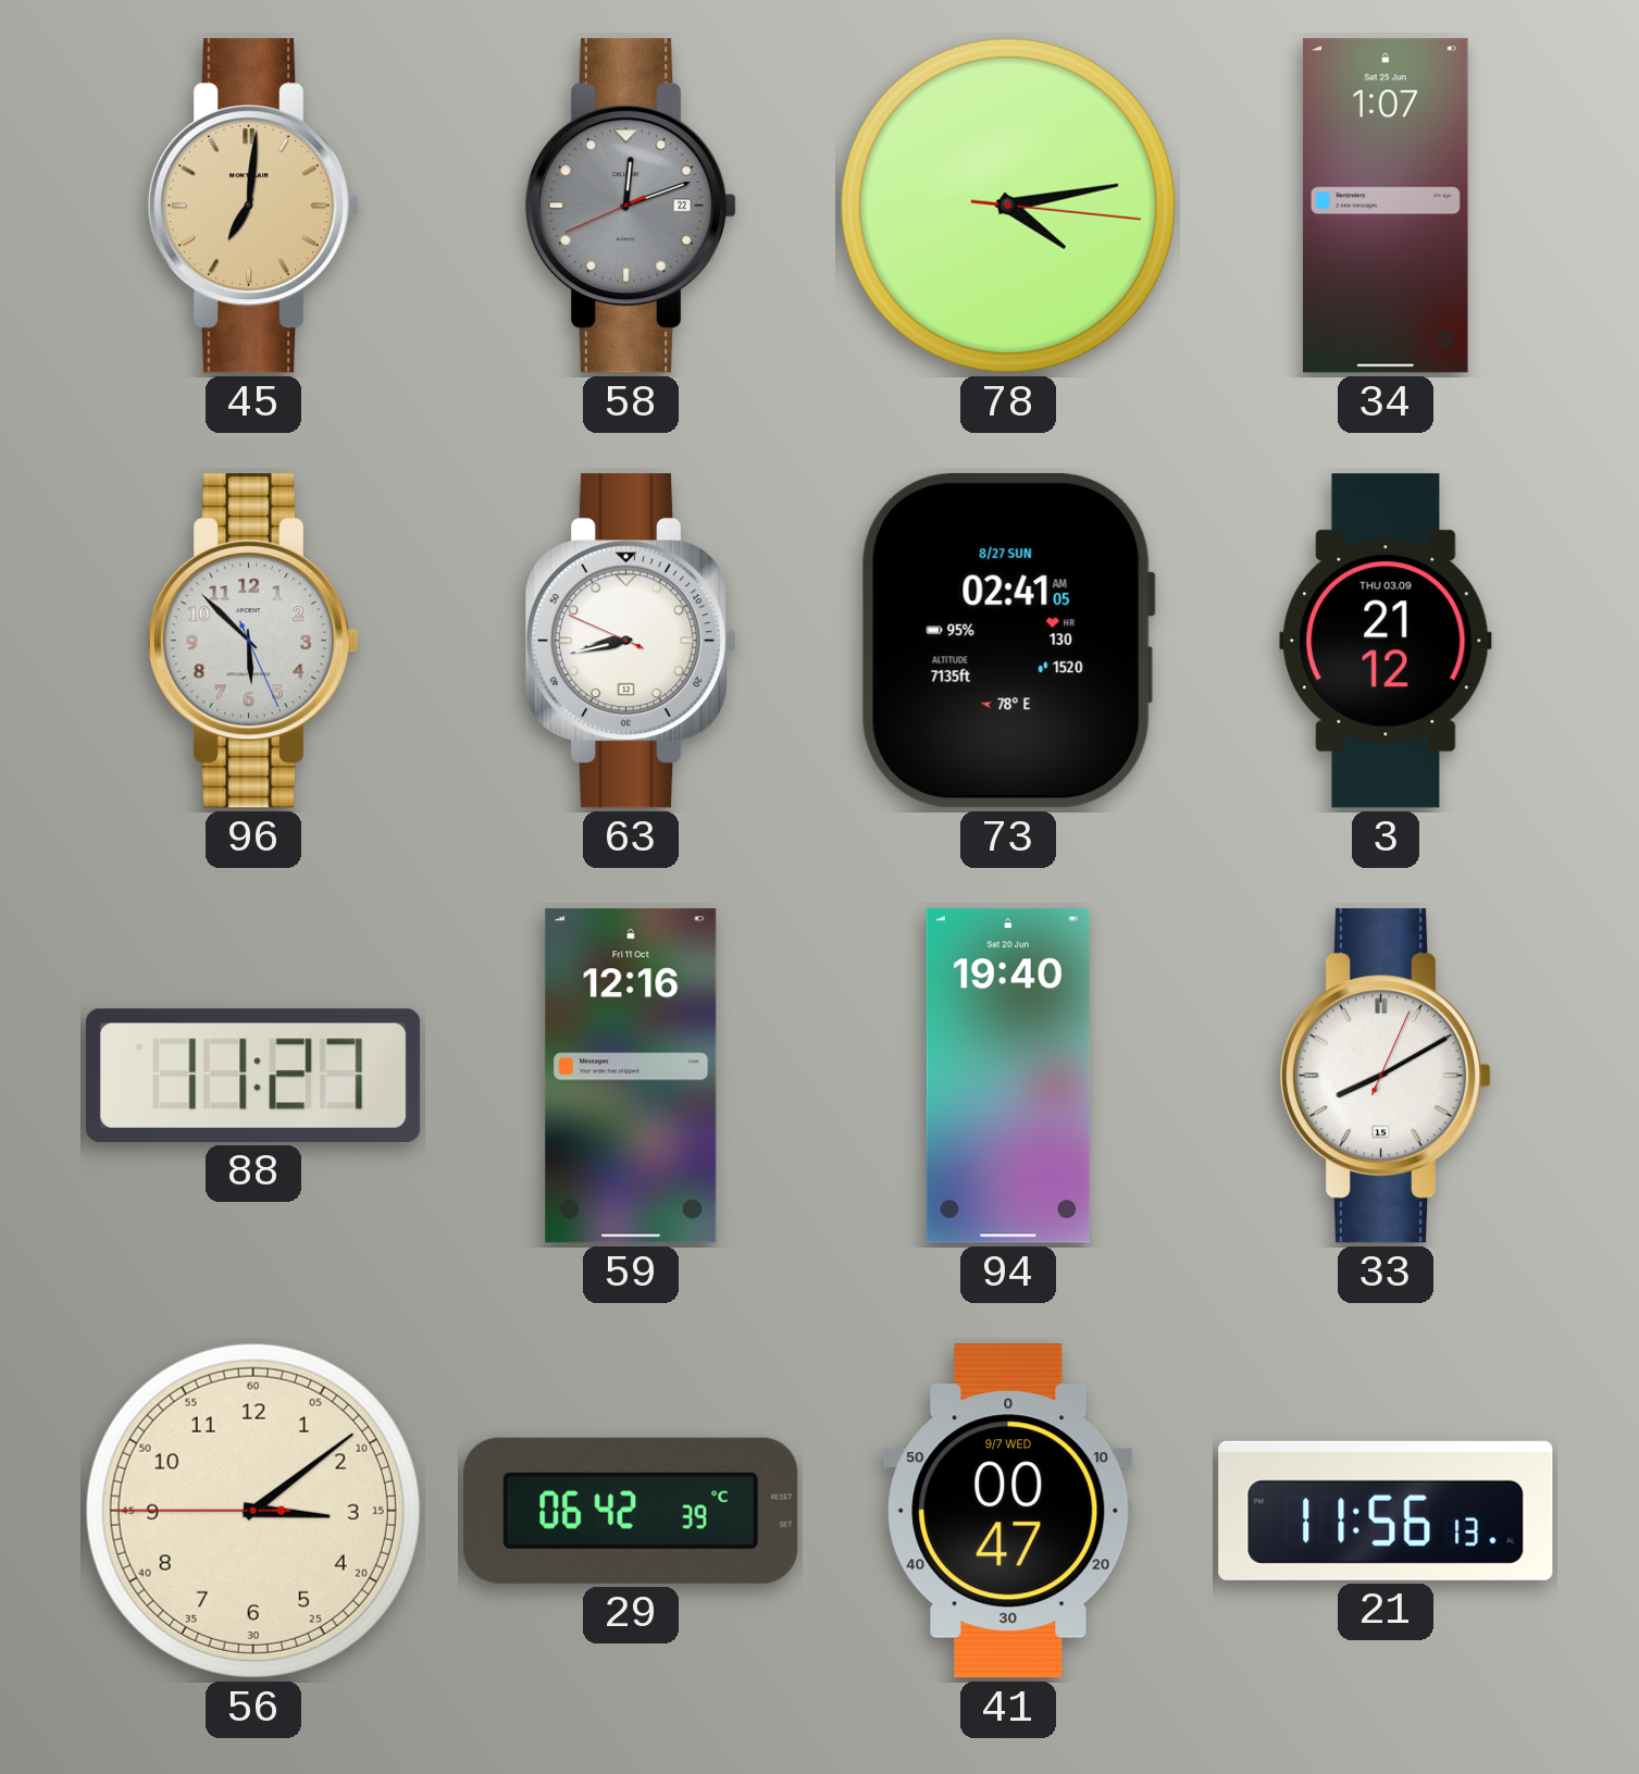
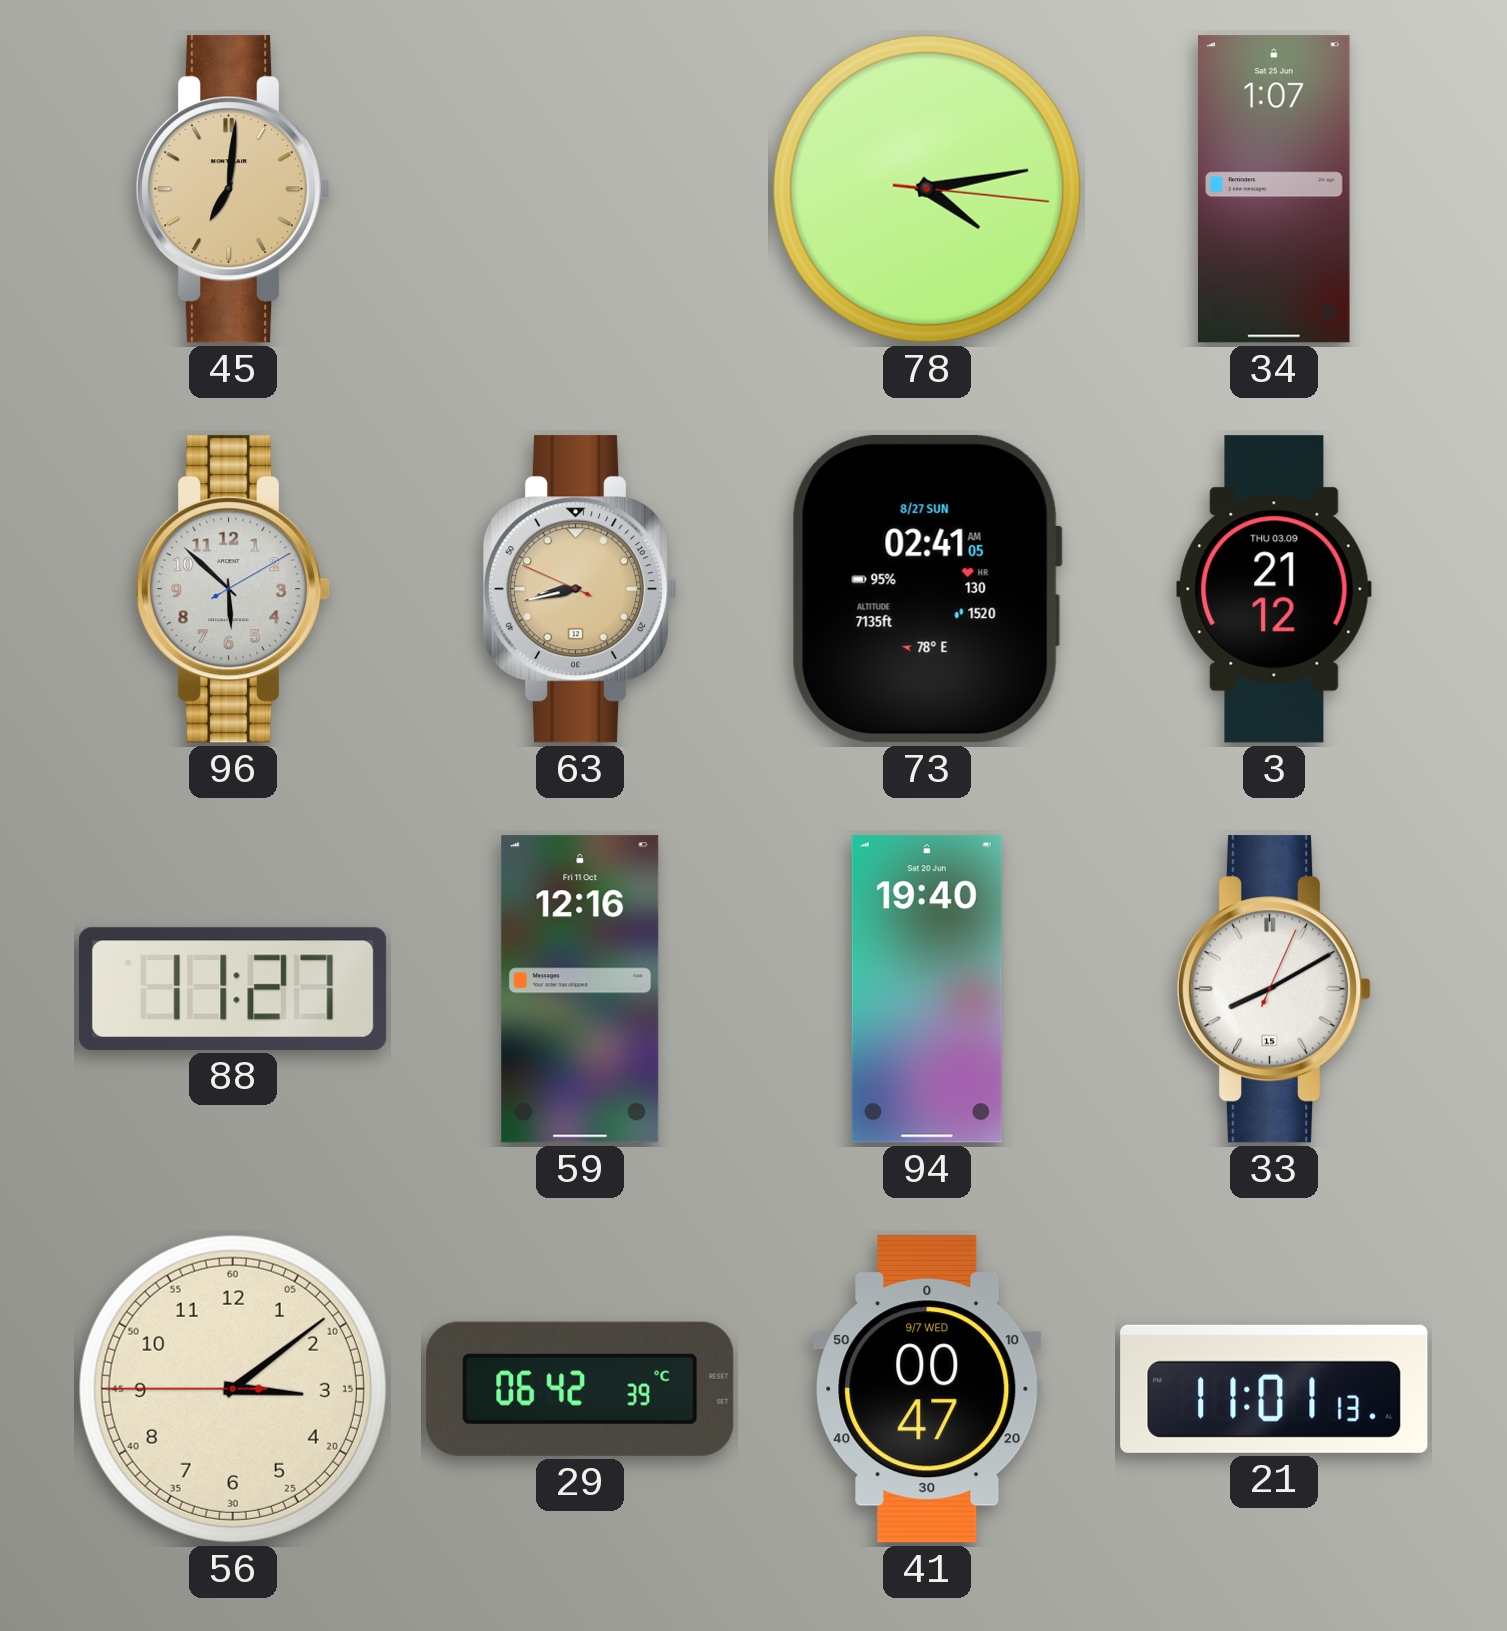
58: 12:11 -> none
96: 5:52:26 -> 5:52:10
63 dial: white -> champagne
21: 11:56 -> 11:01
